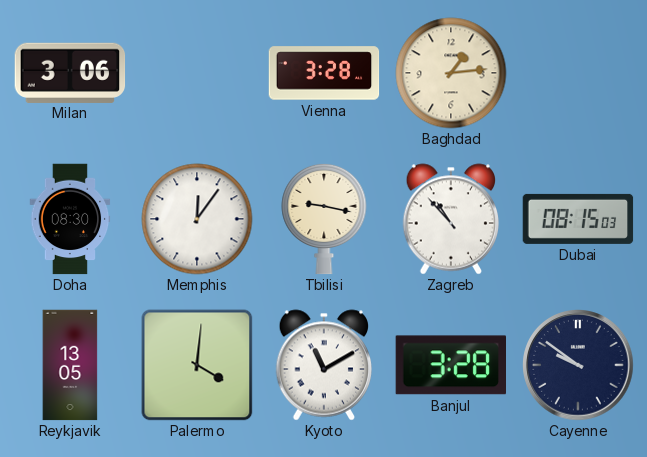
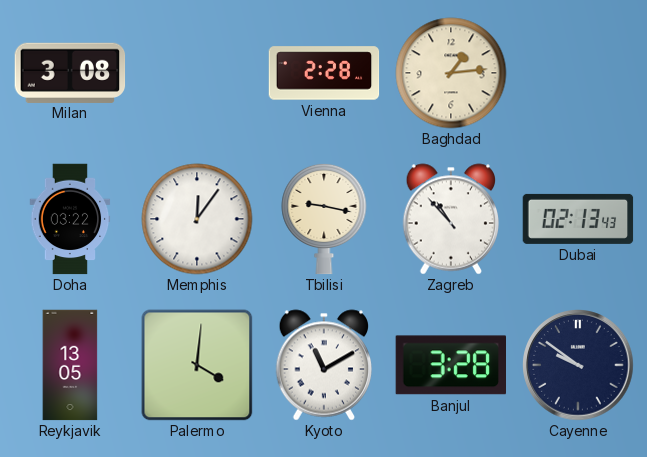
Milan: 3:06 -> 3:08
Vienna: 3:28 -> 2:28
Doha: 08:30 -> 03:22
Dubai: 08:15 -> 02:13
